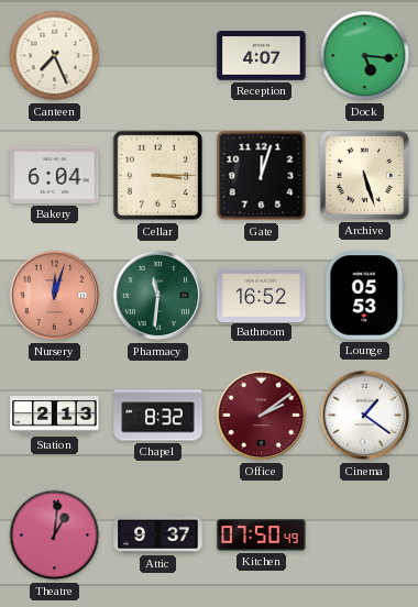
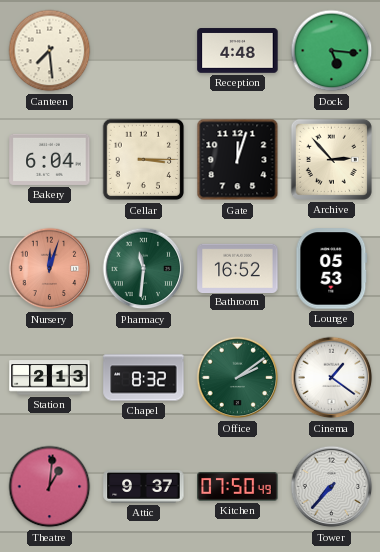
Canteen: 7:26 -> 7:29
Reception: 4:07 -> 4:48
Archive: 5:27 -> 2:53
Office dial: burgundy -> green
Tower: none -> 7:37
